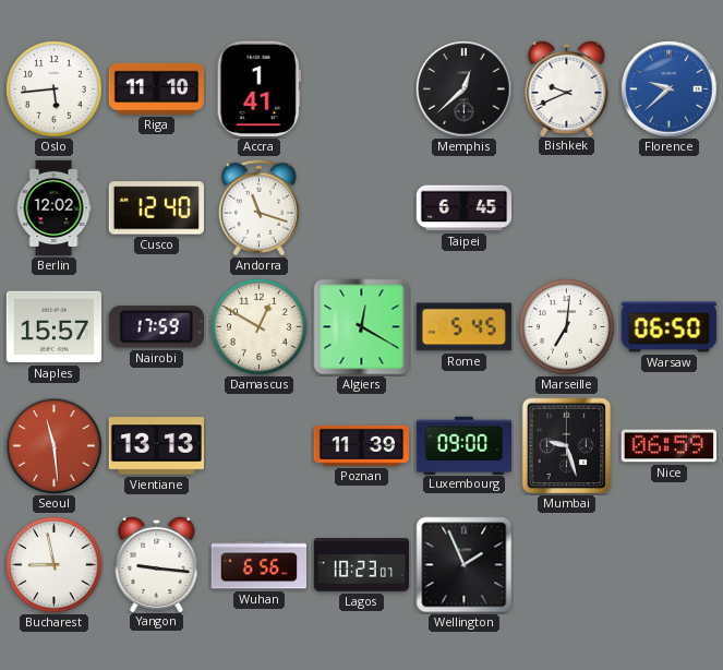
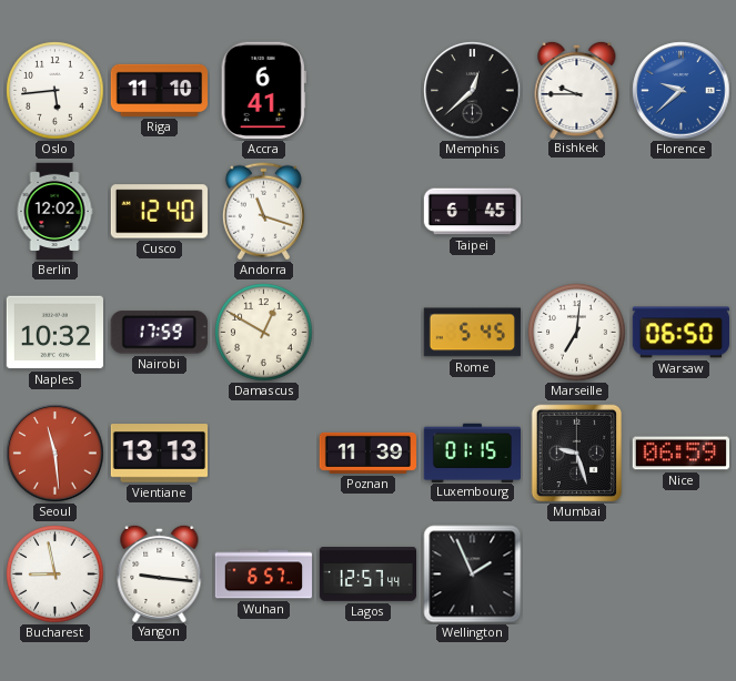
Accra: 1:41 -> 6:41
Bishkek: 9:41 -> 9:45
Naples: 15:57 -> 10:32
Algiers: 12:20 -> none
Luxembourg: 09:00 -> 01:15
Wuhan: 6:56 -> 6:57
Lagos: 10:23 -> 12:57
